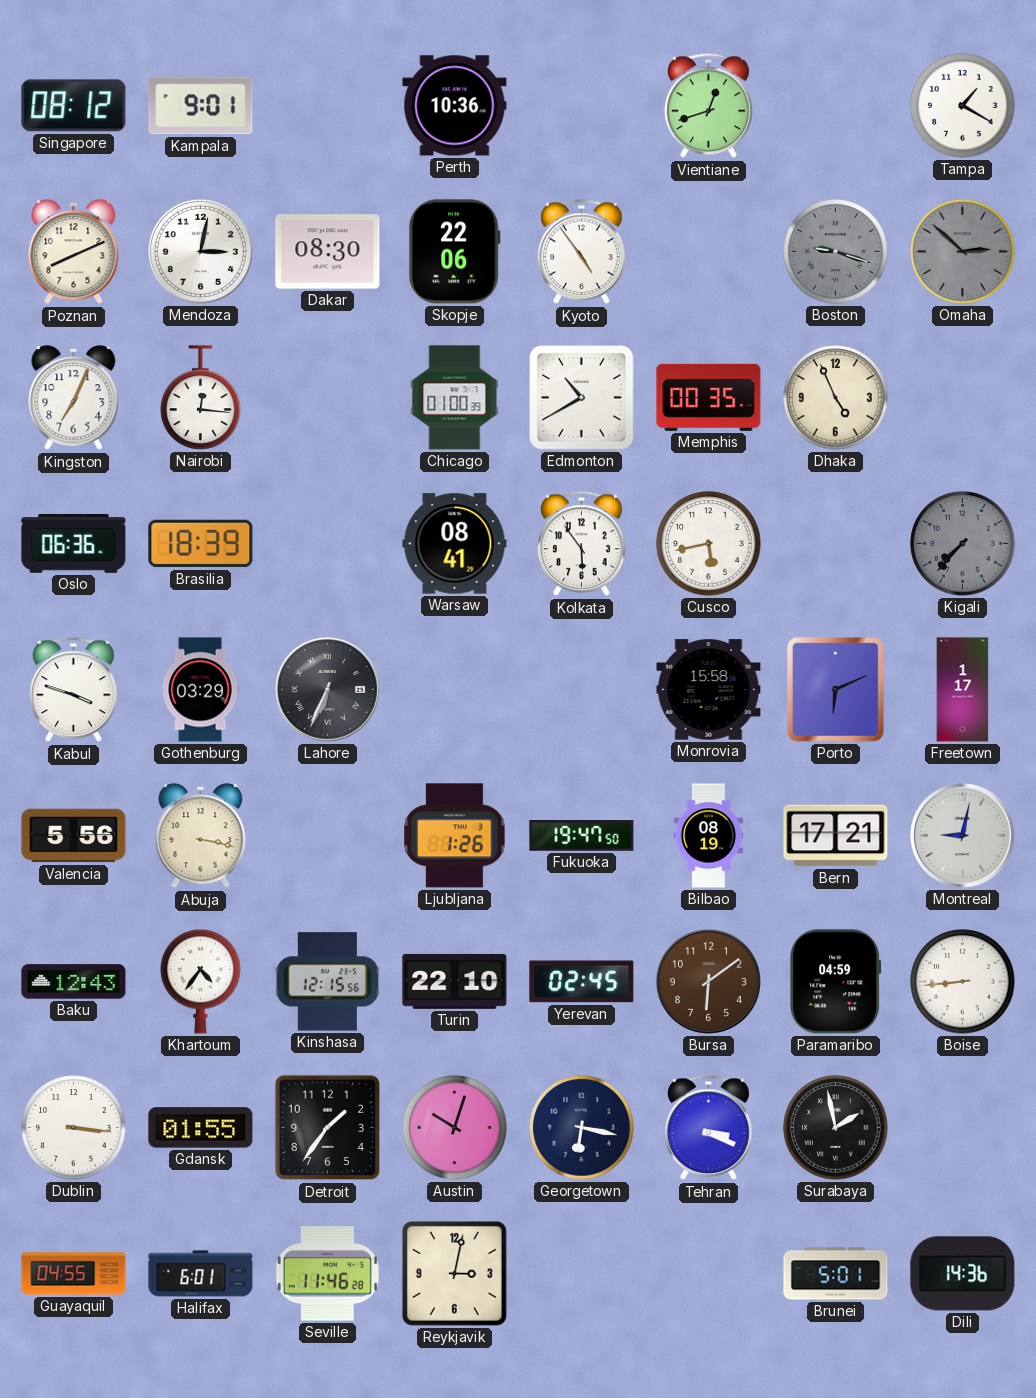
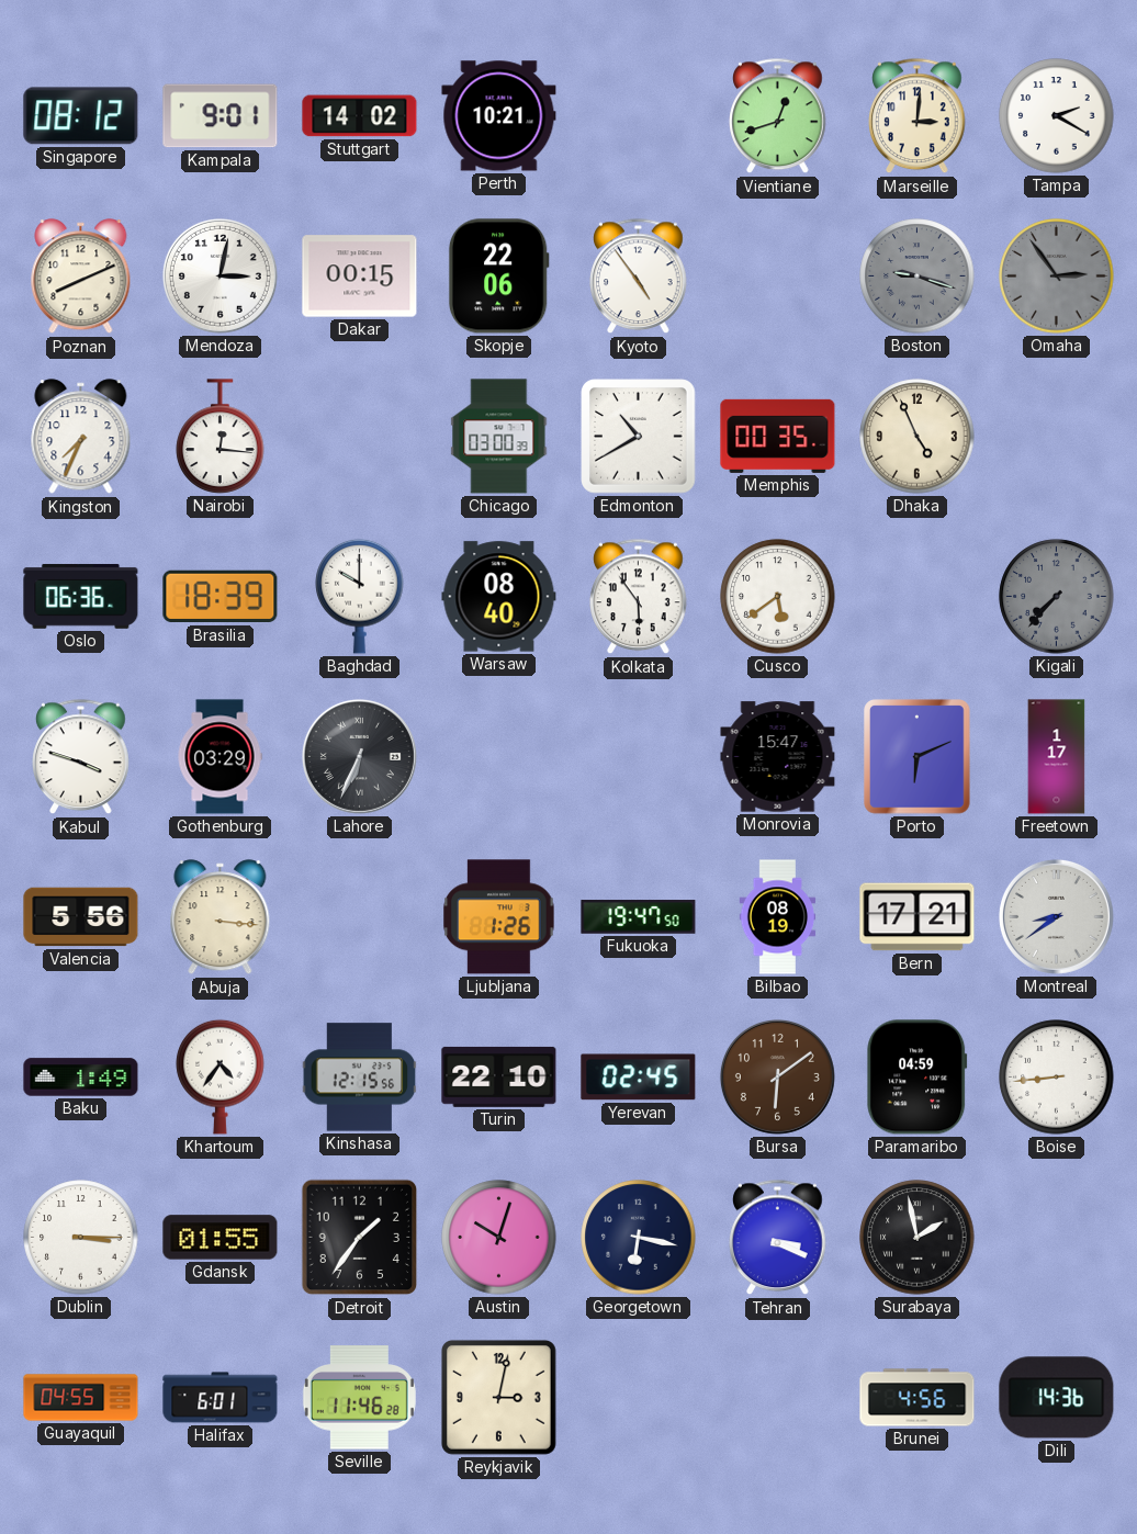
Stuttgart: none -> 14:02
Perth: 10:36 -> 10:21
Marseille: none -> 3:01
Tampa: 1:20 -> 2:20
Dakar: 08:30 -> 00:15
Omaha: 2:52 -> 2:54
Kingston: 7:04 -> 7:34
Chicago: 01:00 -> 03:00
Baghdad: none -> 10:00
Warsaw: 08:41 -> 08:40
Cusco: 5:43 -> 5:39
Monrovia: 15:58 -> 15:47
Abuja: 3:17 -> 3:16
Montreal: 9:02 -> 8:39
Baku: 12:43 -> 1:49
Dublin: 3:16 -> 3:15
Brunei: 5:01 -> 4:56
